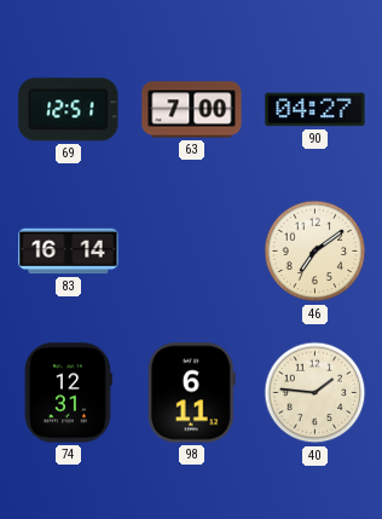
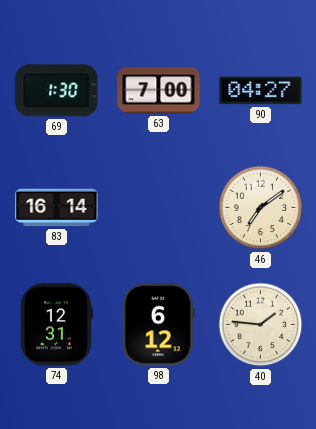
69: 12:51 -> 1:30
98: 6:11 -> 6:12
